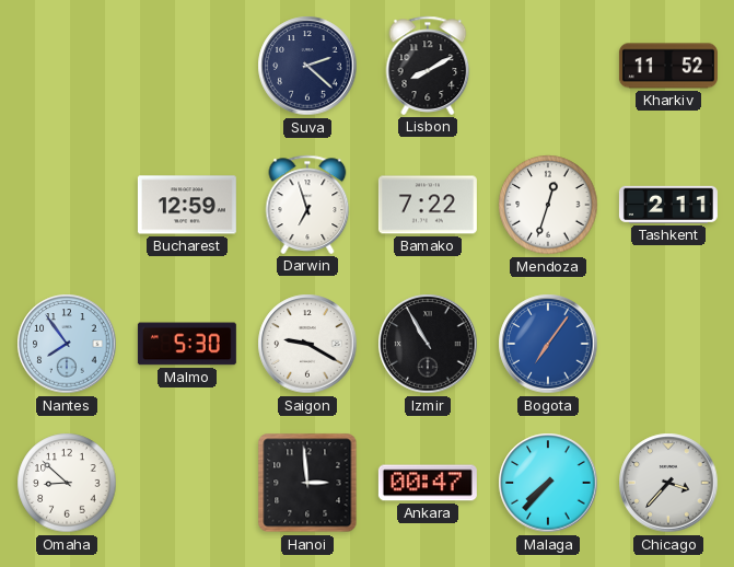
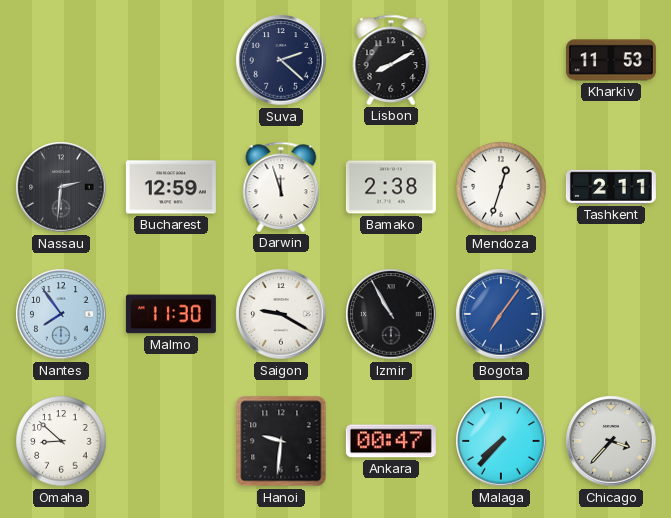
Kharkiv: 11:52 -> 11:53
Nassau: none -> 2:31
Darwin: 6:57 -> 11:57
Bamako: 7:22 -> 2:38
Malmo: 5:30 -> 11:30
Hanoi: 2:59 -> 9:31
